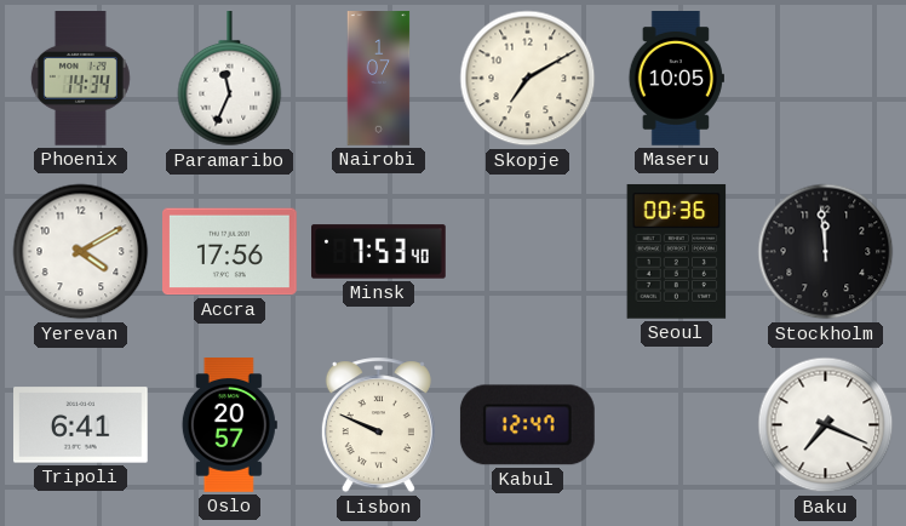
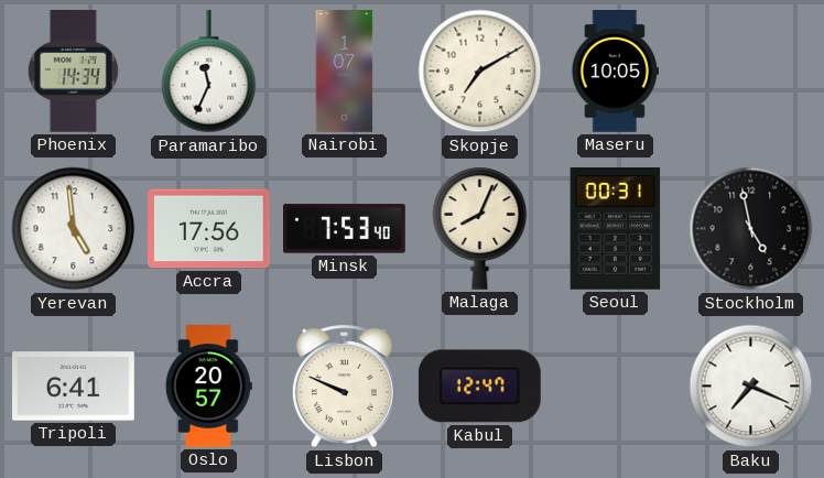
Yerevan: 4:10 -> 4:59
Malaga: none -> 8:04
Seoul: 00:36 -> 00:31
Stockholm: 11:59 -> 4:58
